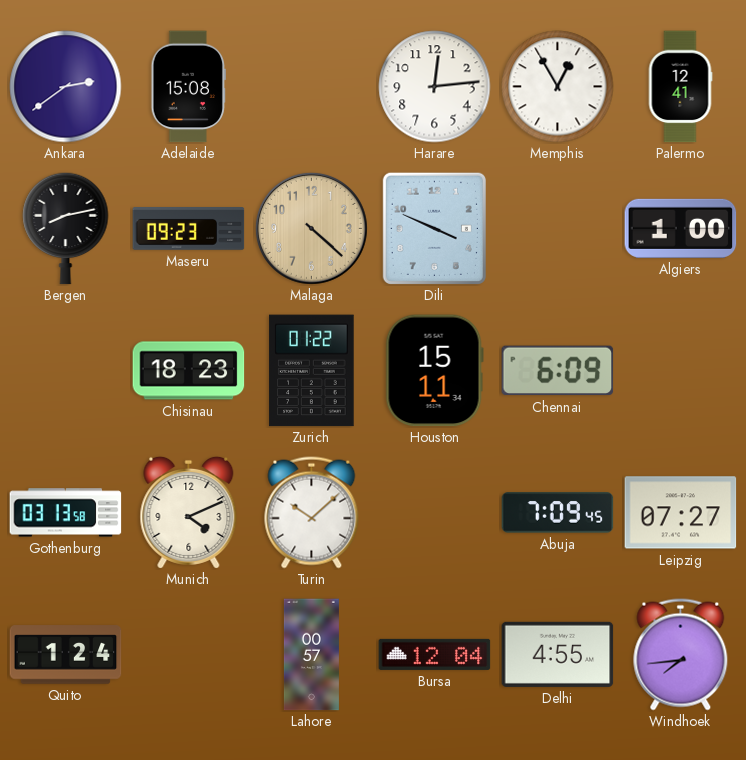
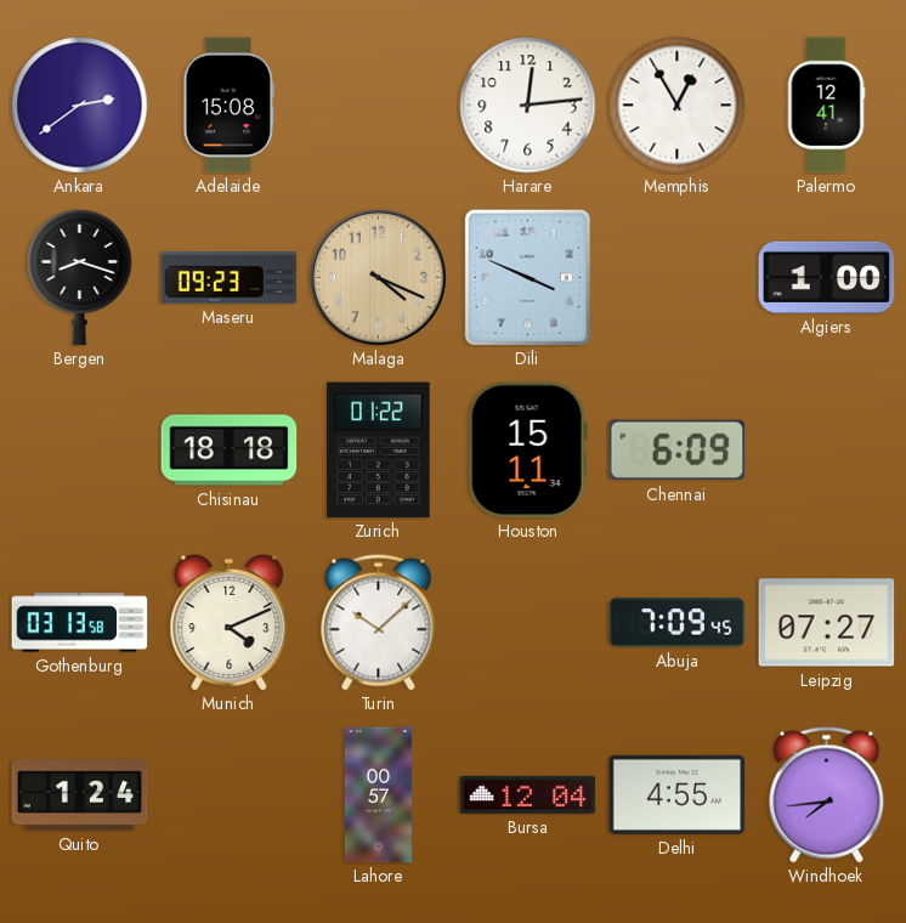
Bergen: 8:13 -> 8:18
Malaga: 4:22 -> 4:19
Chisinau: 18:23 -> 18:18
